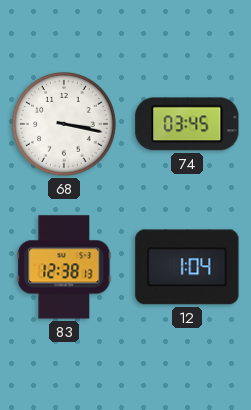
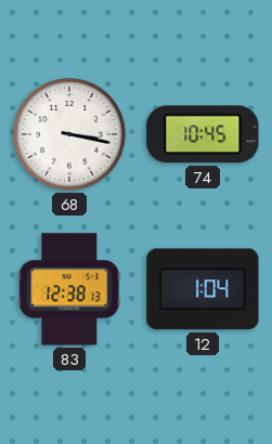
74: 03:45 -> 10:45
